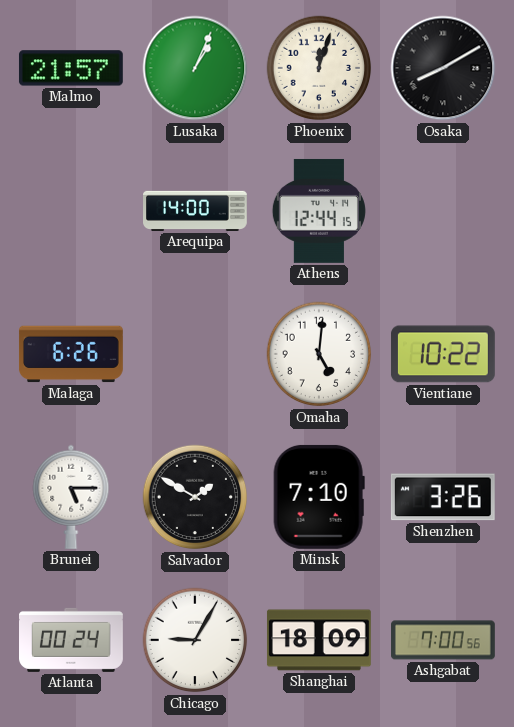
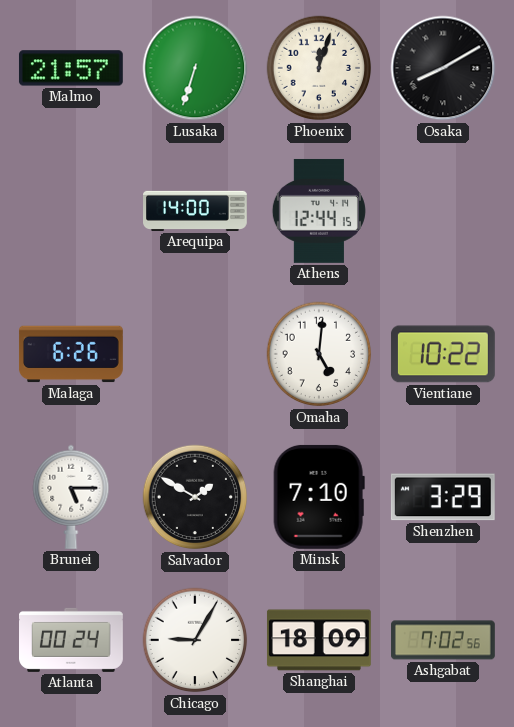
Lusaka: 1:04 -> 6:33
Shenzhen: 3:26 -> 3:29
Ashgabat: 7:00 -> 7:02
